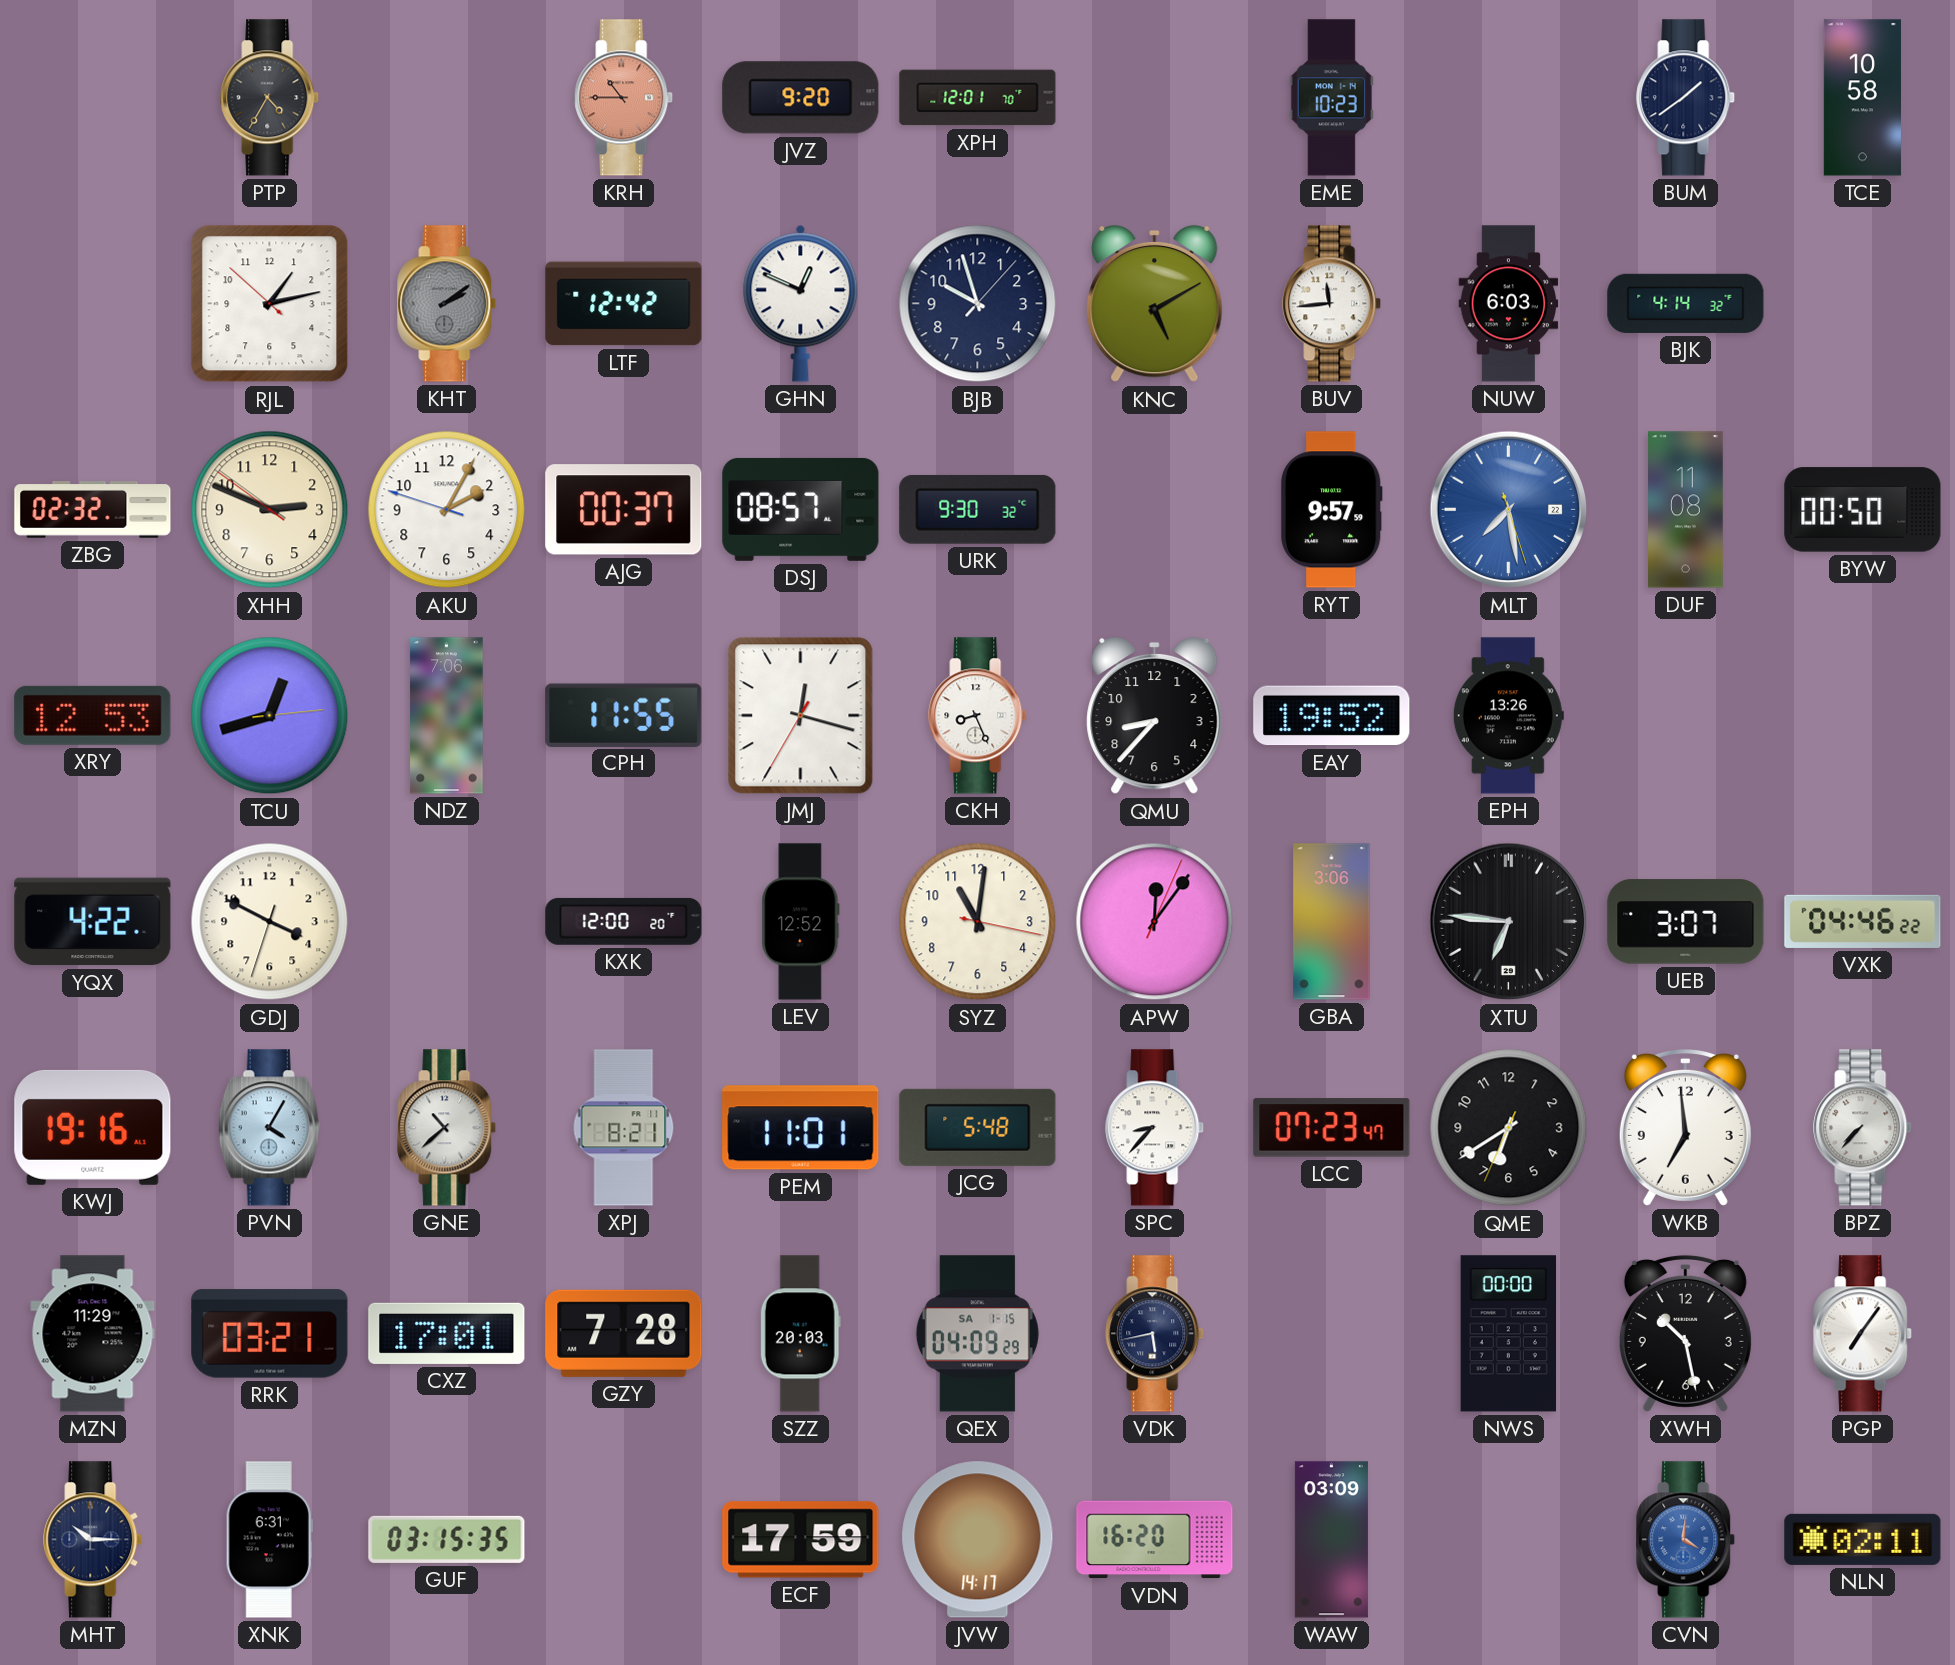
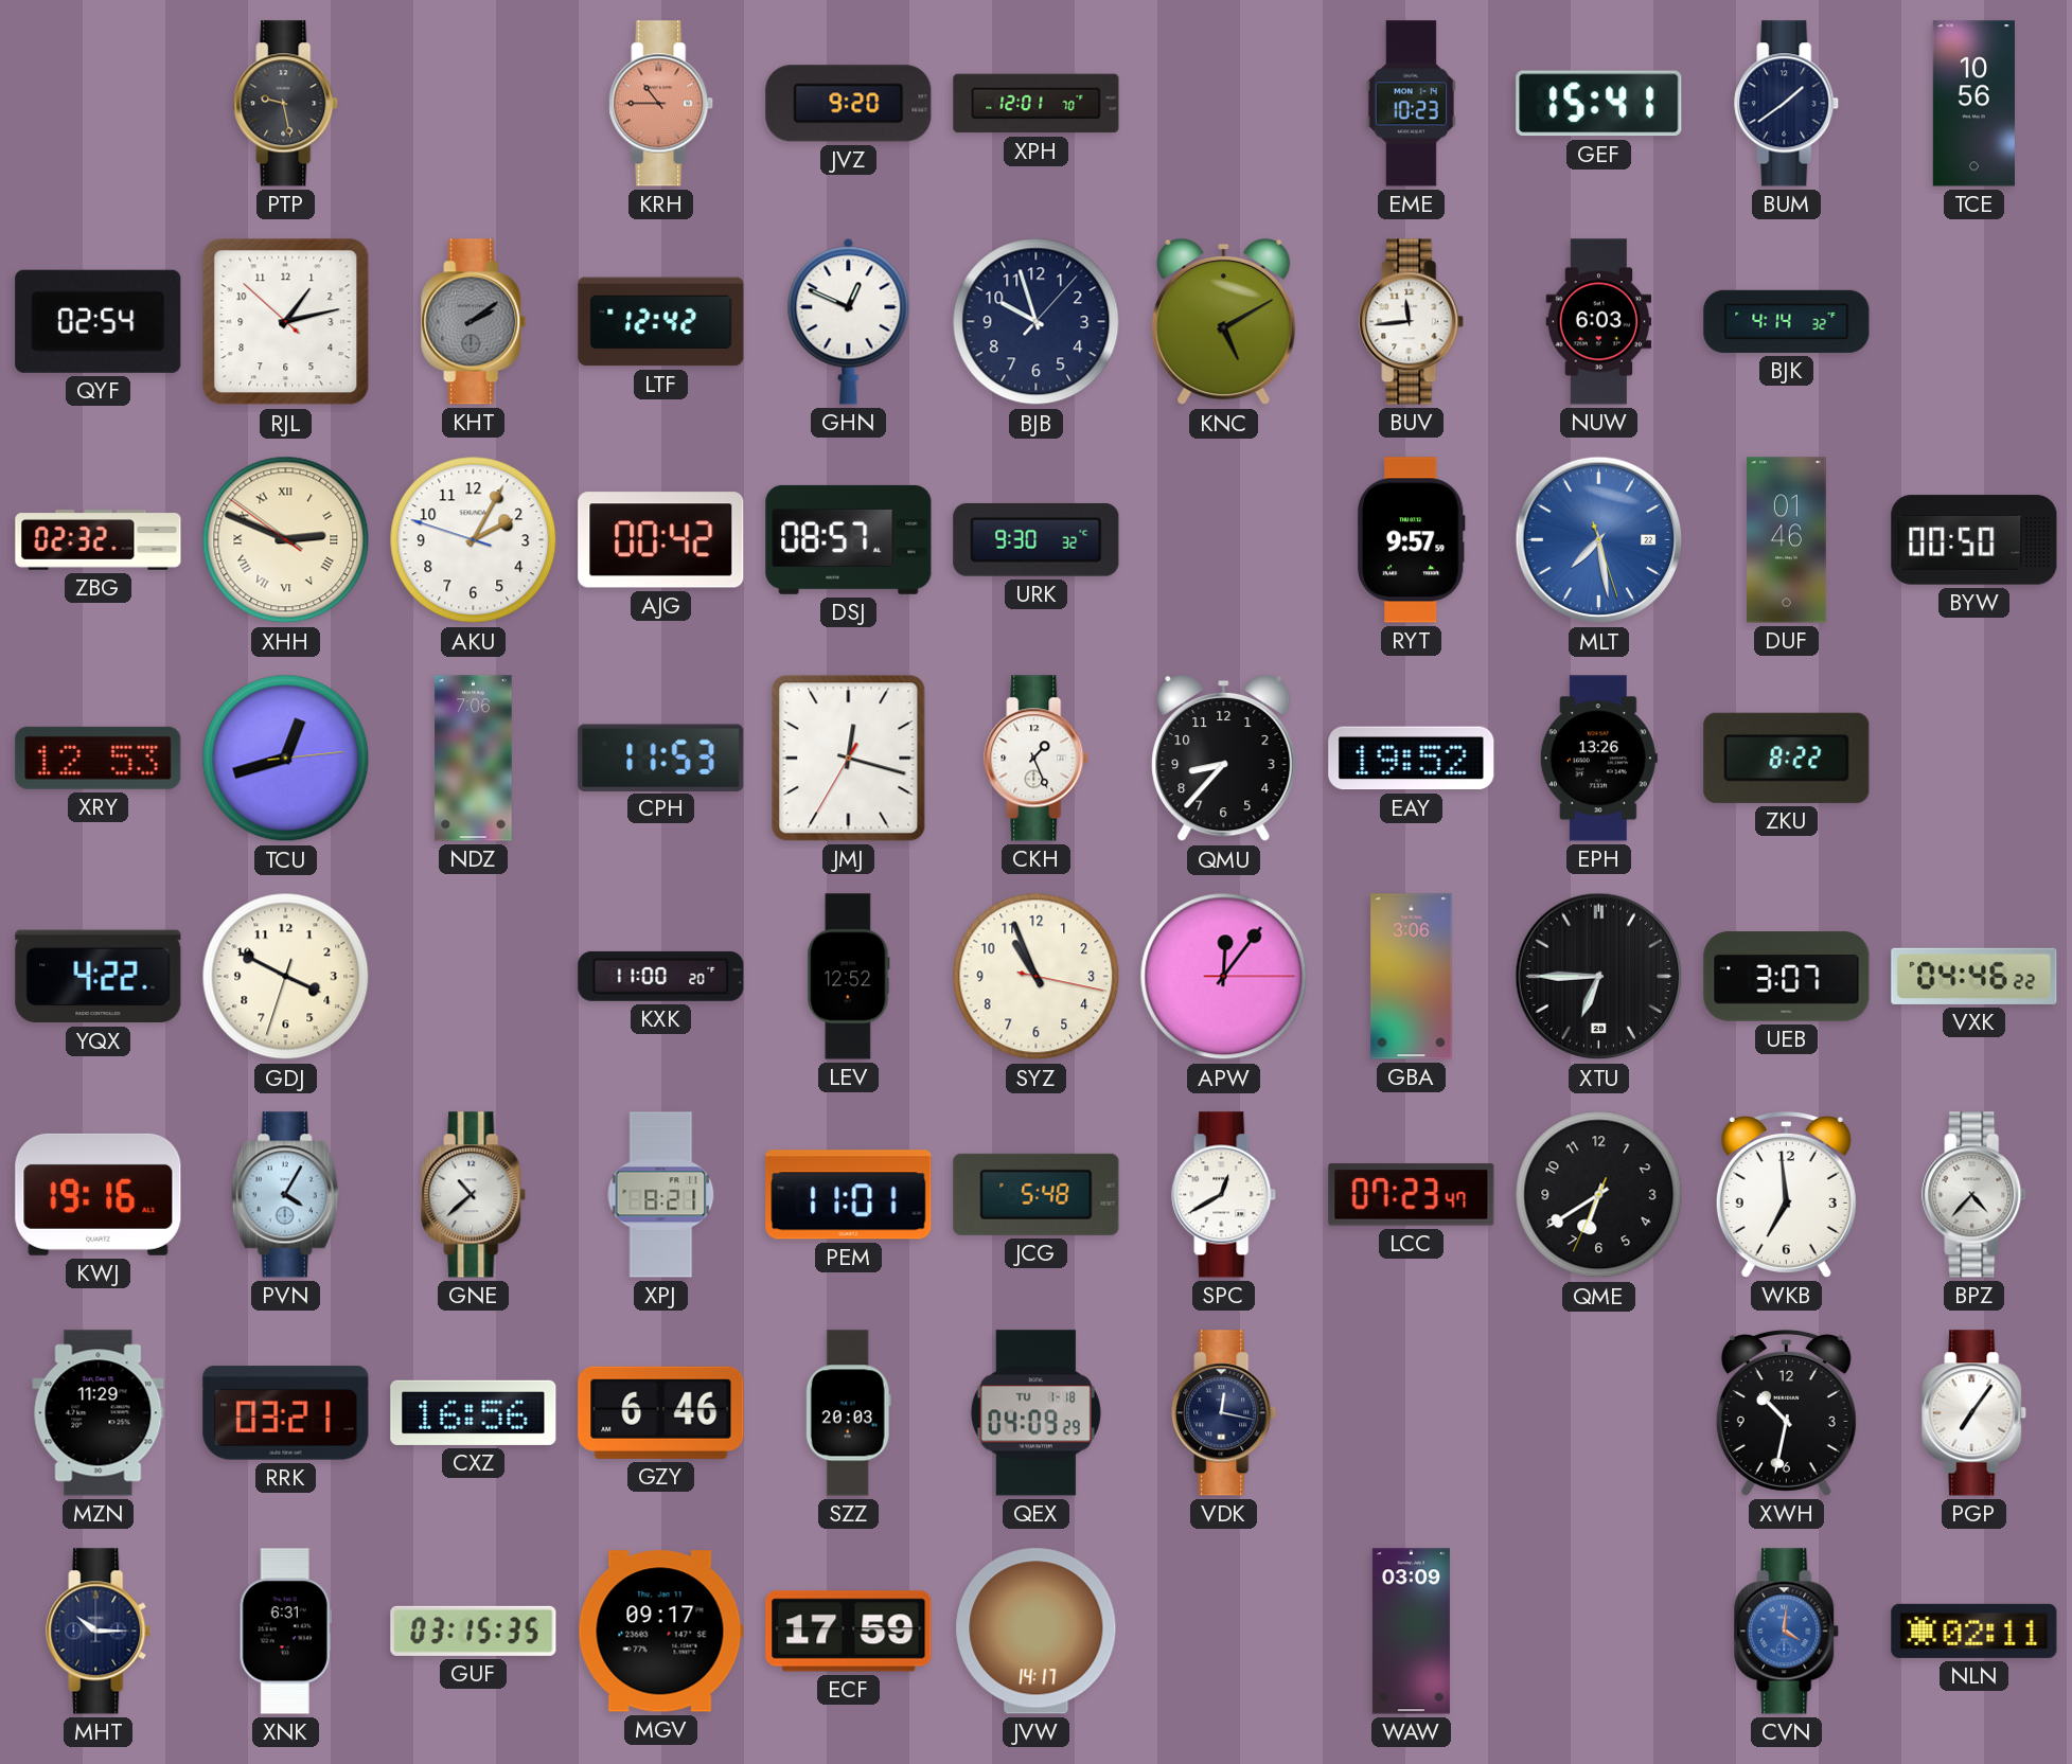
PTP: 4:35 -> 9:28
GEF: none -> 15:41
TCE: 10:58 -> 10:56
QYF: none -> 02:54
XHH numerals: Arabic -> Roman
AJG: 00:37 -> 00:42
DUF: 11:08 -> 01:46
CPH: 11:55 -> 11:53
CKH: 8:26 -> 1:26
ZKU: none -> 8:22
KXK: 12:00 -> 11:00
SYZ: 11:01 -> 10:56
APW: 12:06:04 -> 12:06:15
XTU: 6:46 -> 6:45
SPC: 8:37 -> 12:40
BPZ: 7:37 -> 4:37
CXZ: 17:01 -> 16:56
GZY: 7:28 -> 6:46
QEX date: SA 1-15 -> TU 1-18
VDK: 5:43 -> 12:17
NWS: 00:00 -> none
XWH: 10:28 -> 10:32
MGV: none -> 09:17
VDN: 16:20 -> none
